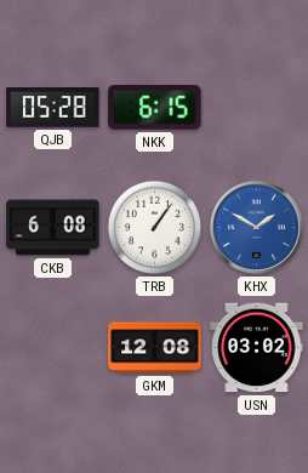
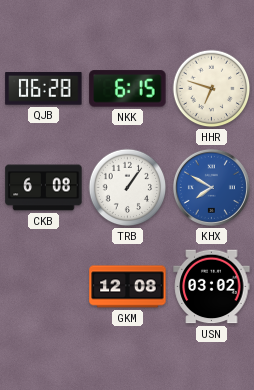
QJB: 05:28 -> 06:28
HHR: none -> 6:48
KHX: 1:50 -> 7:50
